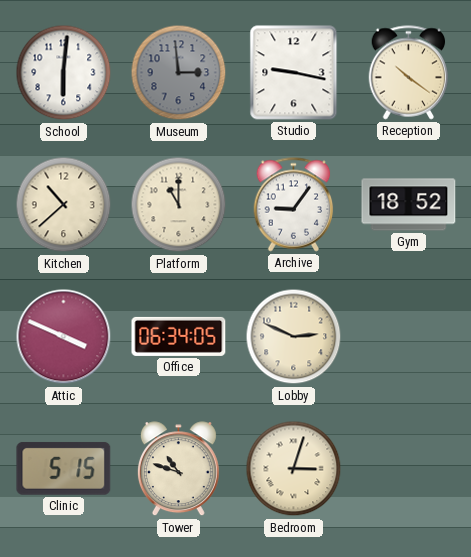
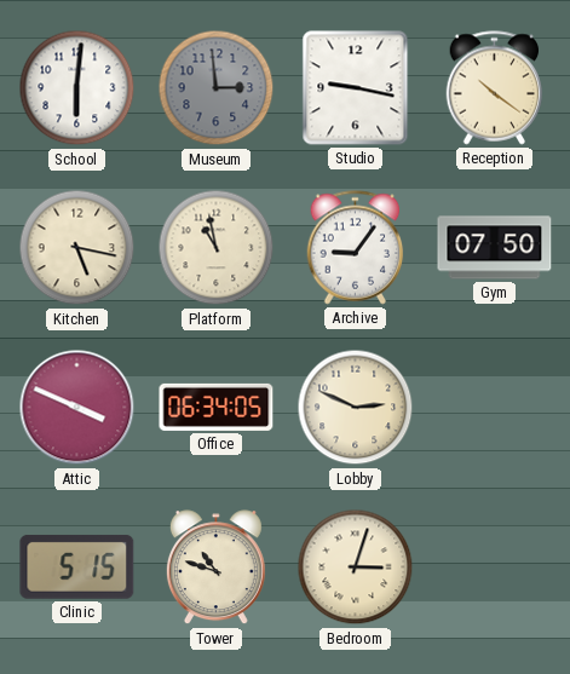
Kitchen: 10:38 -> 5:17
Platform: 11:00 -> 10:58
Gym: 18:52 -> 07:50
